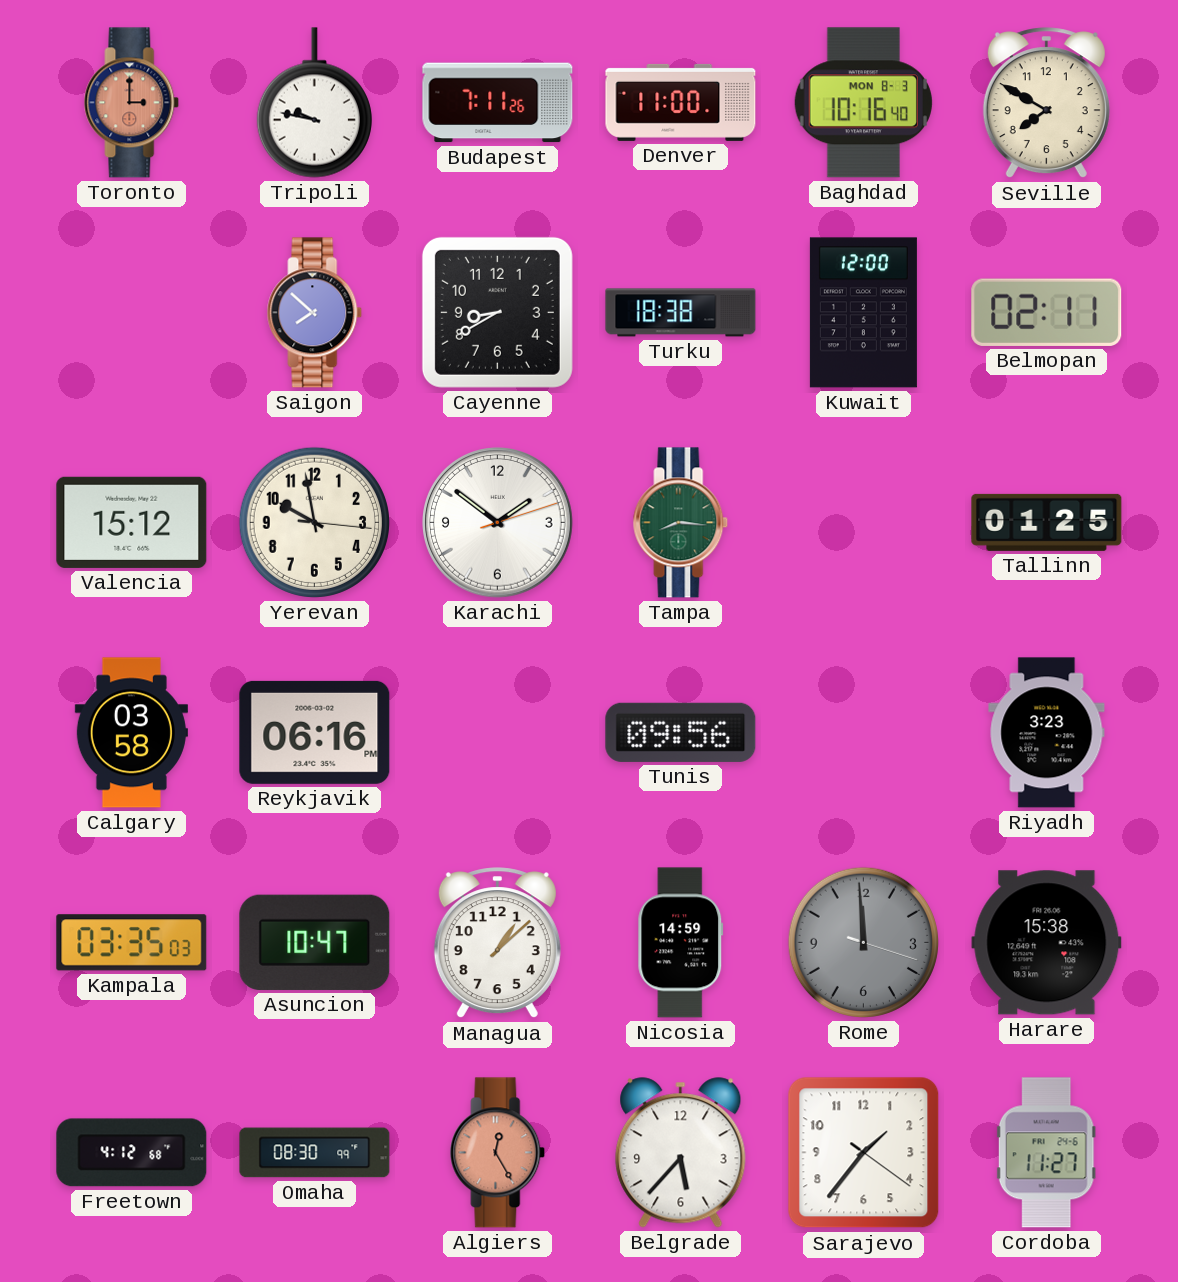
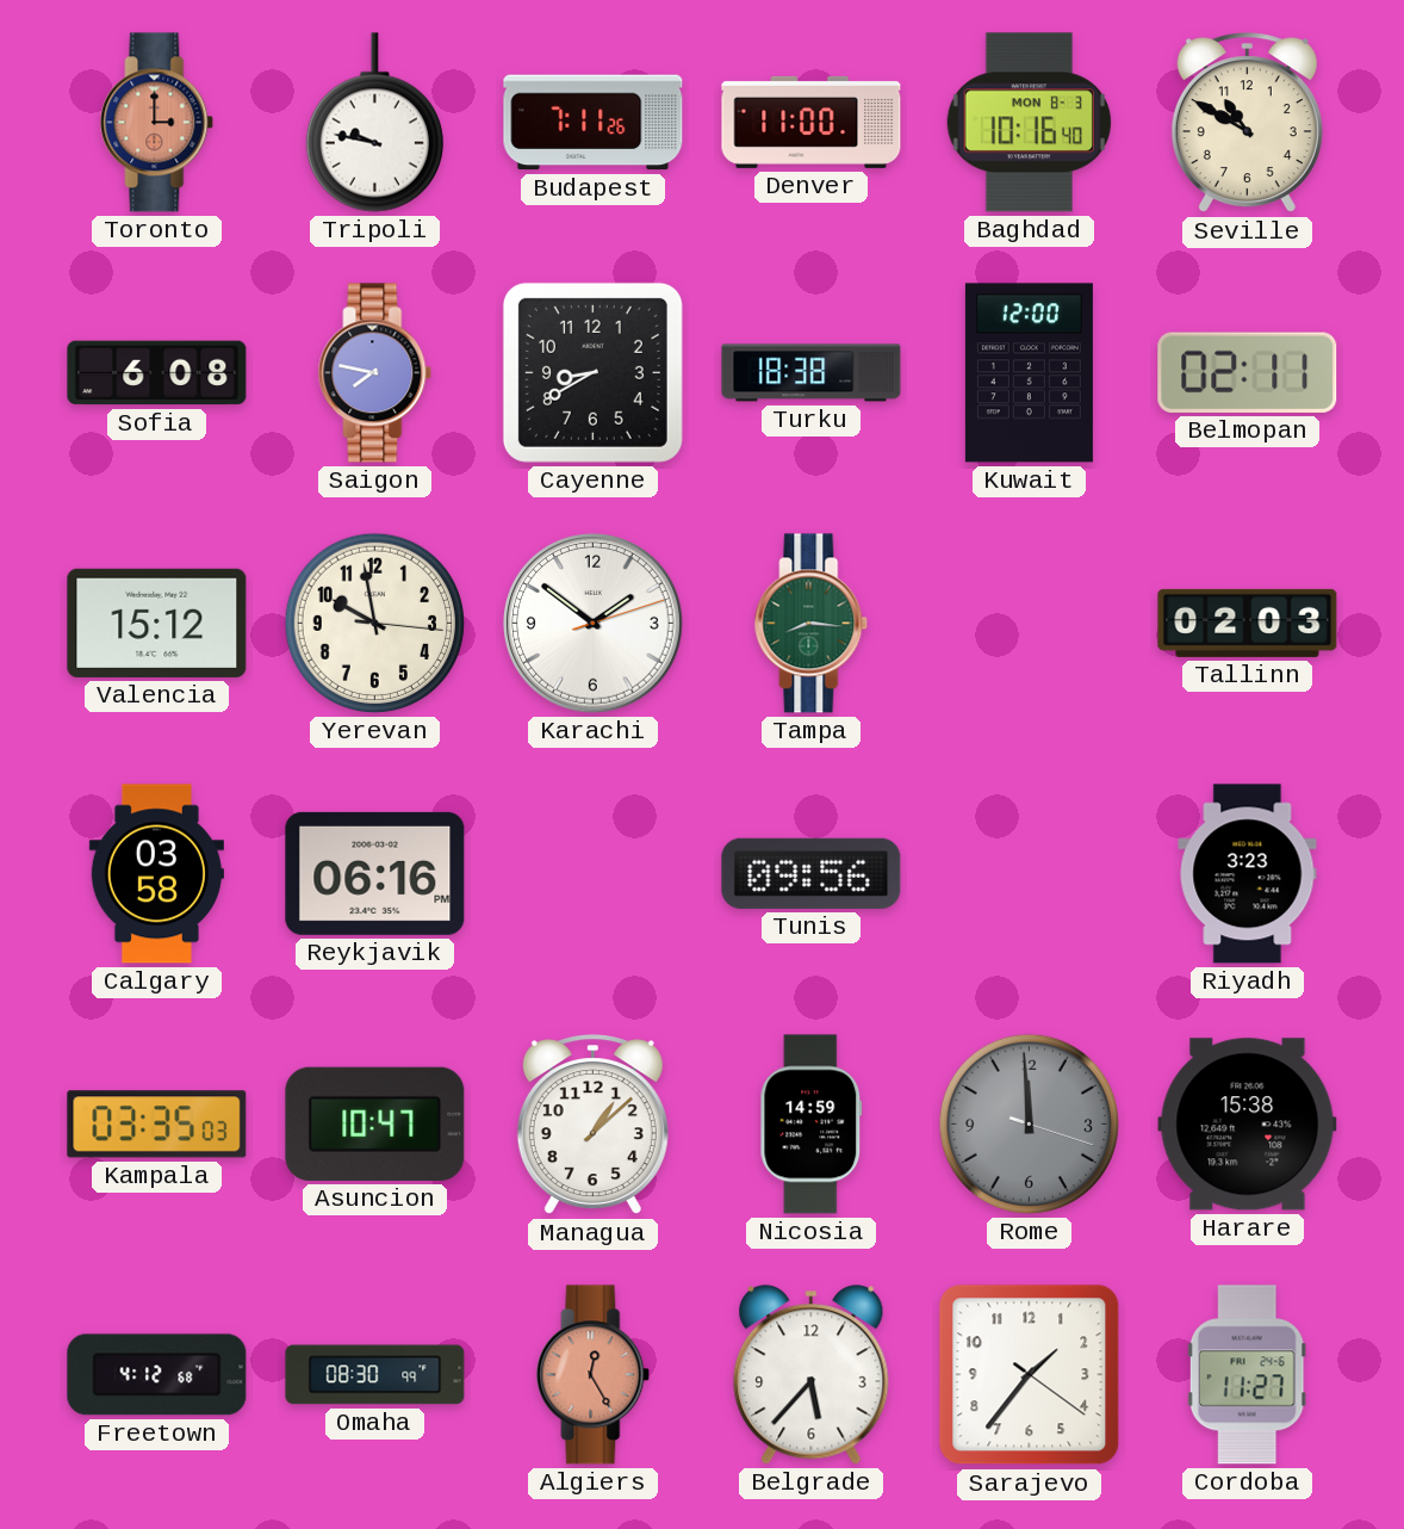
Seville: 7:50 -> 10:50
Sofia: none -> 6:08
Saigon: 7:52 -> 7:47
Tallinn: 01:25 -> 02:03
